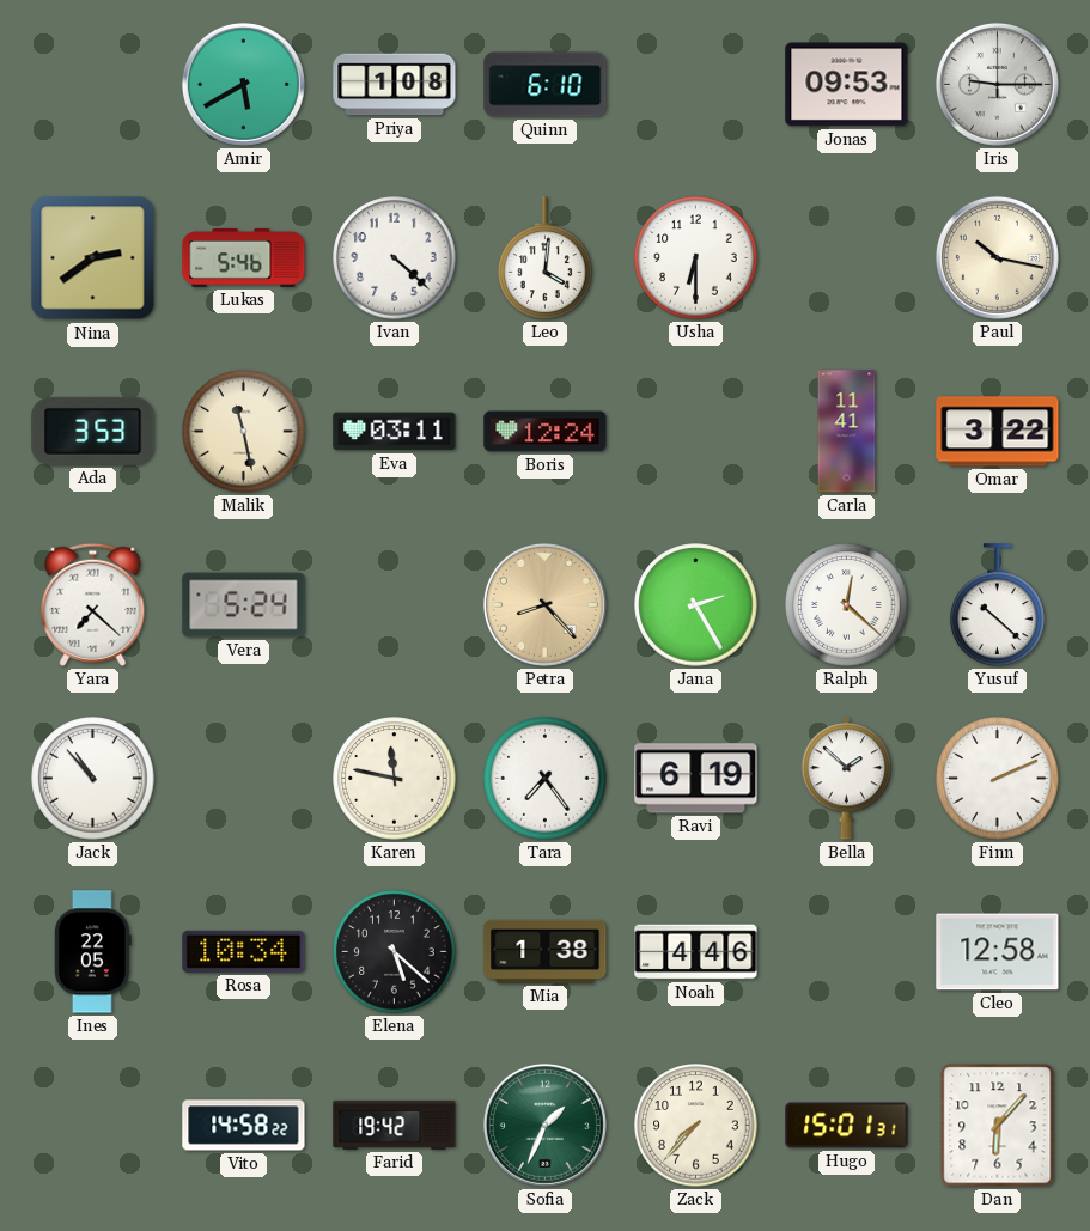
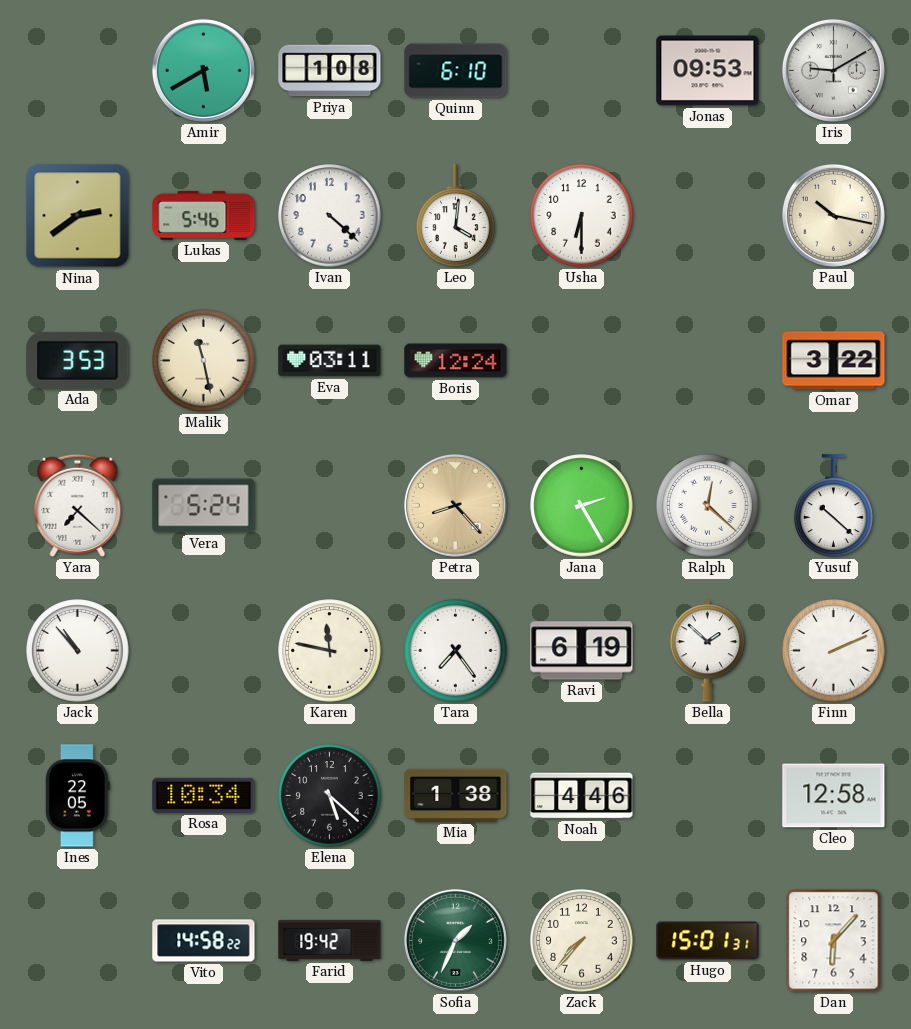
Iris: 9:15 -> 9:10
Carla: 11:41 -> none
